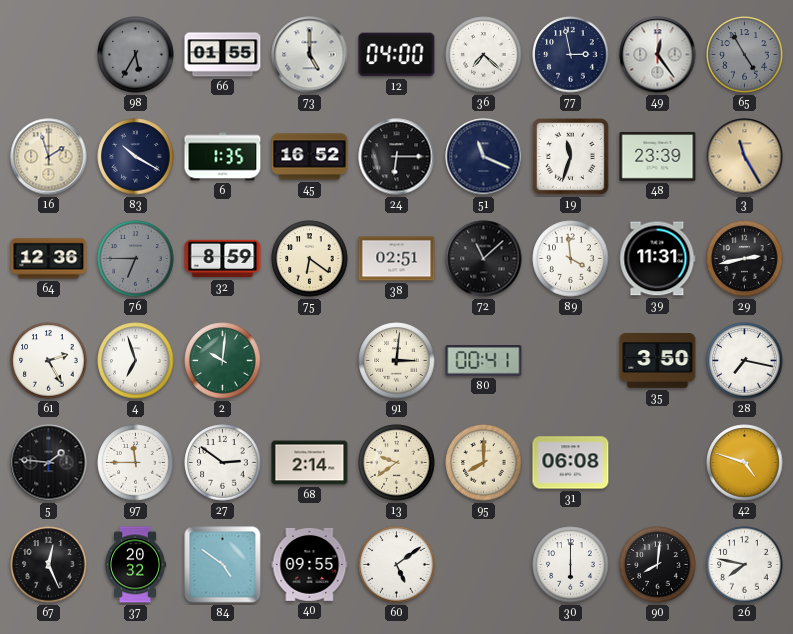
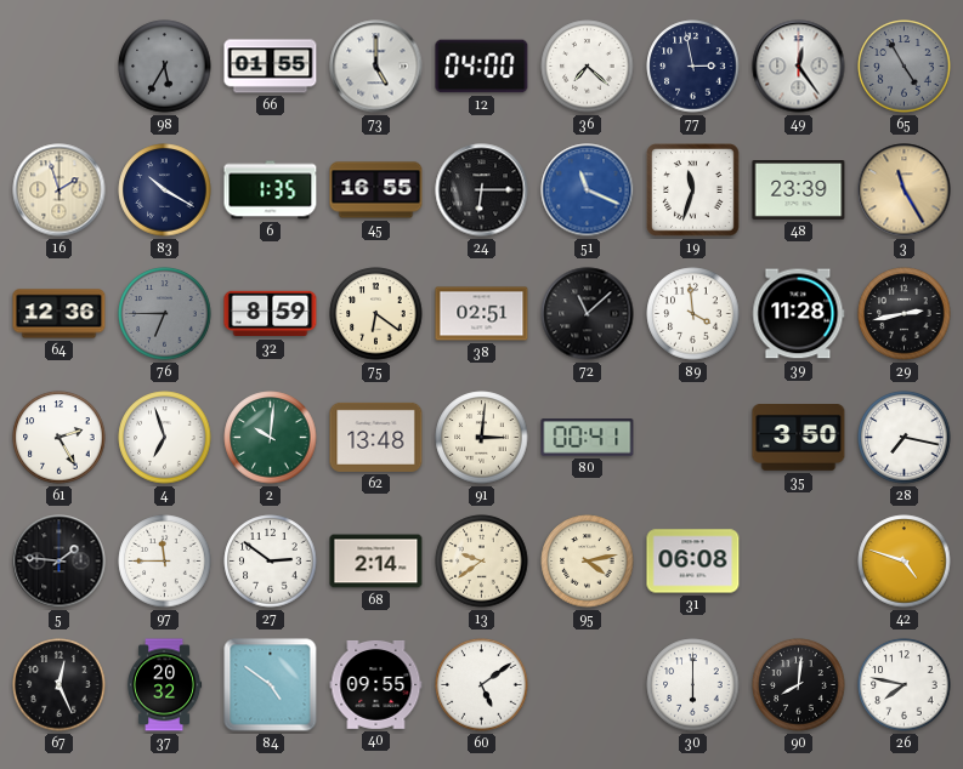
45: 16:52 -> 16:55
51 dial: navy -> blue
39: 11:31 -> 11:28
62: none -> 13:48
95: 8:00 -> 4:13
